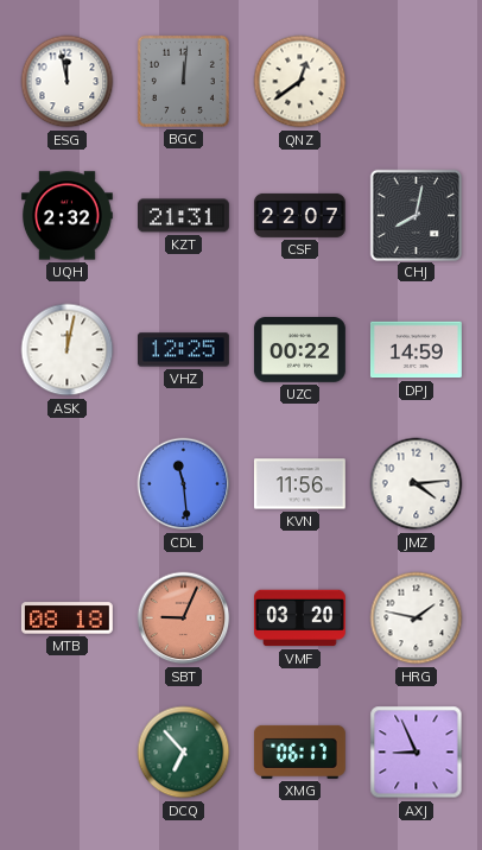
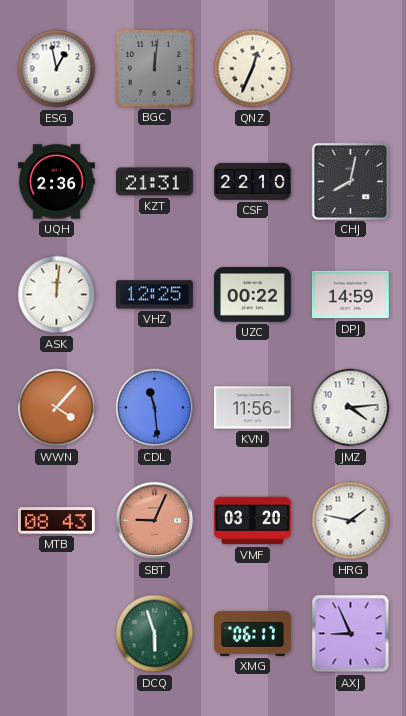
ESG: 11:58 -> 12:58
QNZ: 12:39 -> 12:34
UQH: 2:32 -> 2:36
CSF: 22:07 -> 22:10
ASK: 12:02 -> 12:01
WWN: none -> 4:07
MTB: 08:18 -> 08:43
DCQ: 6:53 -> 5:57
